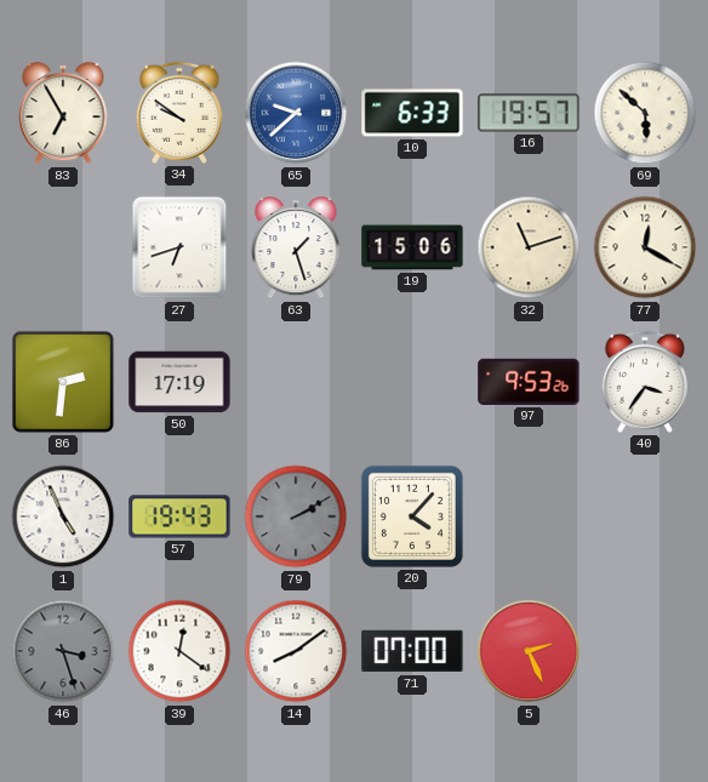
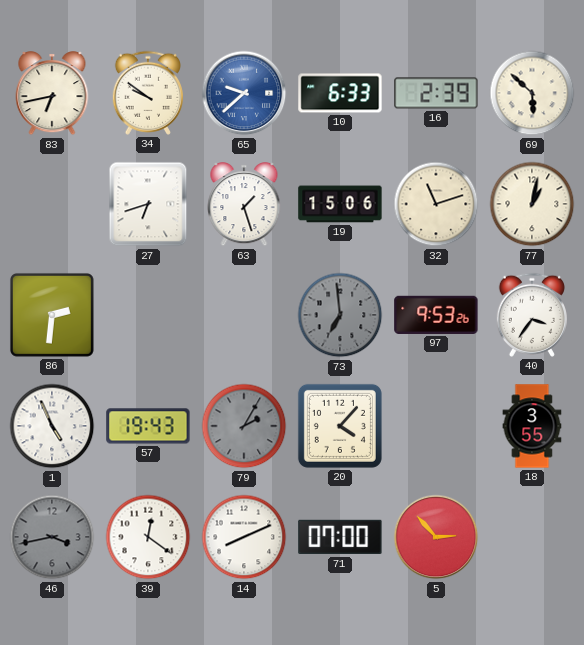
83: 6:55 -> 6:43
16: 19:57 -> 2:39
77: 12:20 -> 1:02
50: 17:19 -> none
73: none -> 6:59
79: 2:10 -> 2:05
18: none -> 3:55
46: 3:27 -> 3:43
14: 8:09 -> 8:11
5: 2:26 -> 2:53
